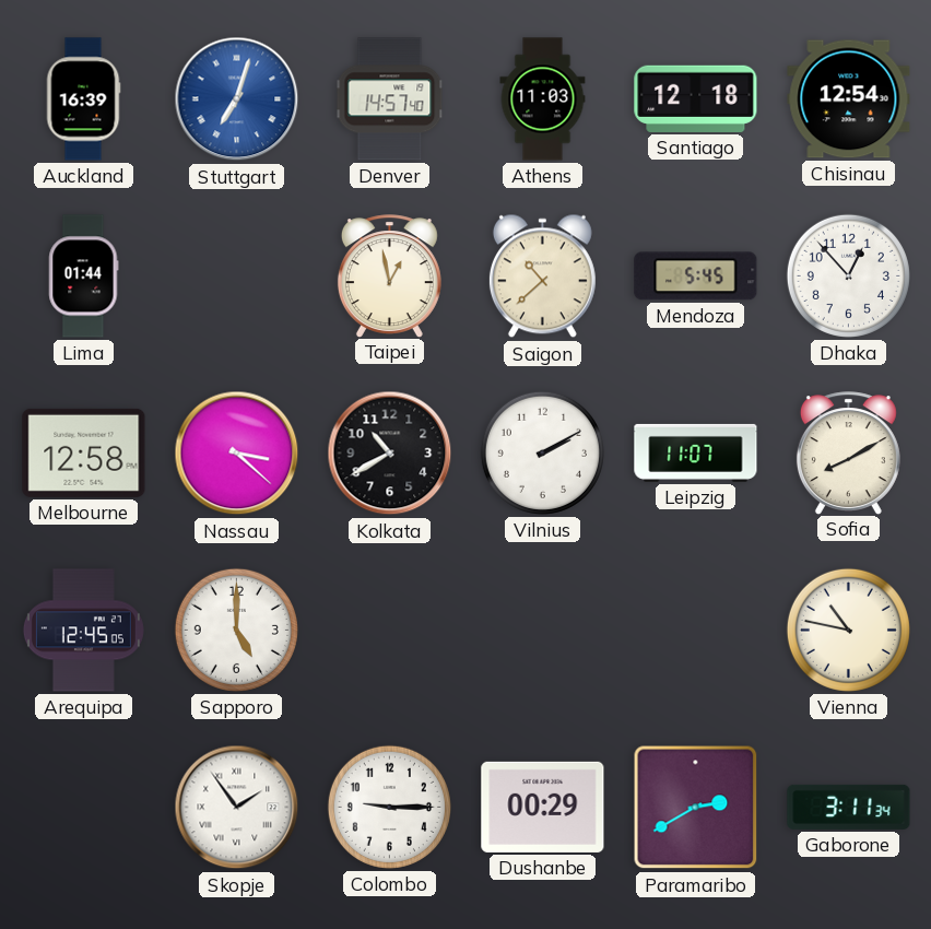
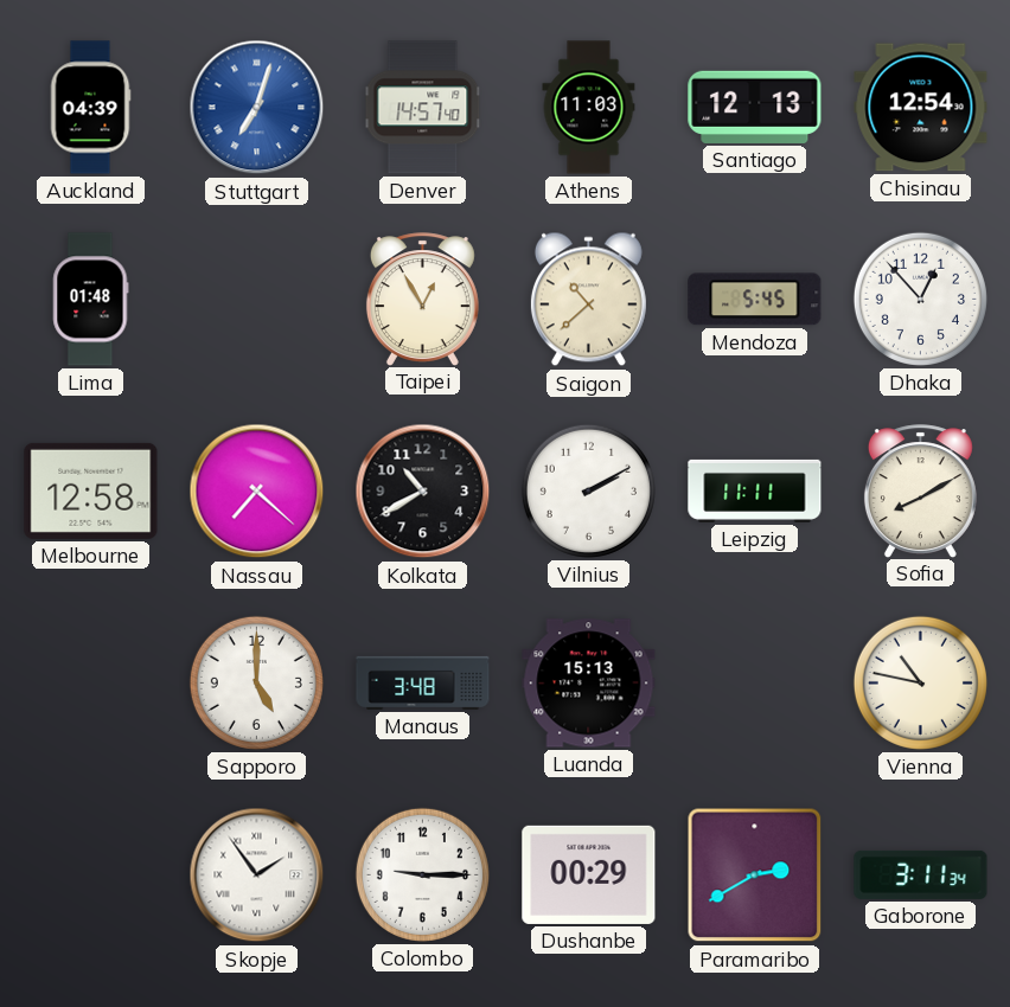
Auckland: 16:39 -> 04:39
Santiago: 12:18 -> 12:13
Lima: 01:44 -> 01:48
Taipei: 12:58 -> 12:55
Nassau: 3:22 -> 7:22
Leipzig: 11:07 -> 11:11
Arequipa: 12:45 -> none
Manaus: none -> 3:48
Luanda: none -> 15:13
